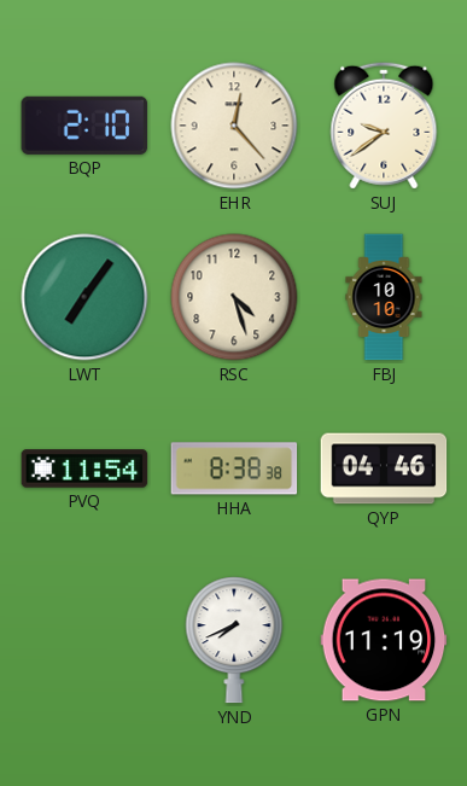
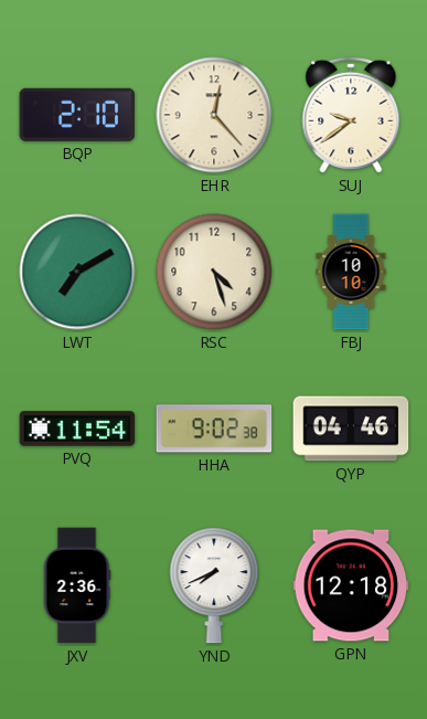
LWT: 7:06 -> 7:10
HHA: 8:38 -> 9:02
JXV: none -> 2:36
GPN: 11:19 -> 12:18
